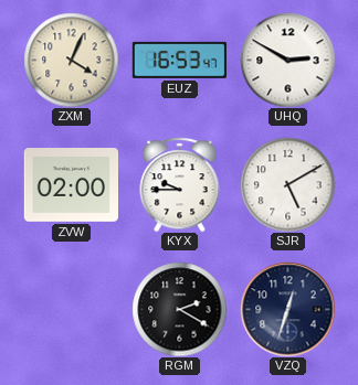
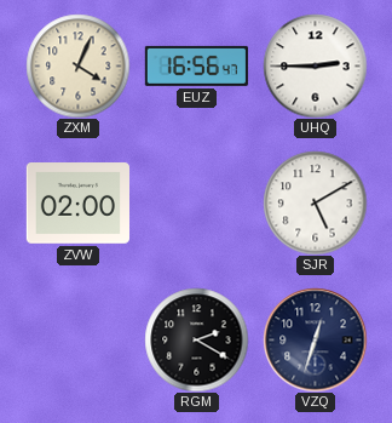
EUZ: 16:53 -> 16:56
UHQ: 2:50 -> 2:45
KYX: 9:45 -> none
